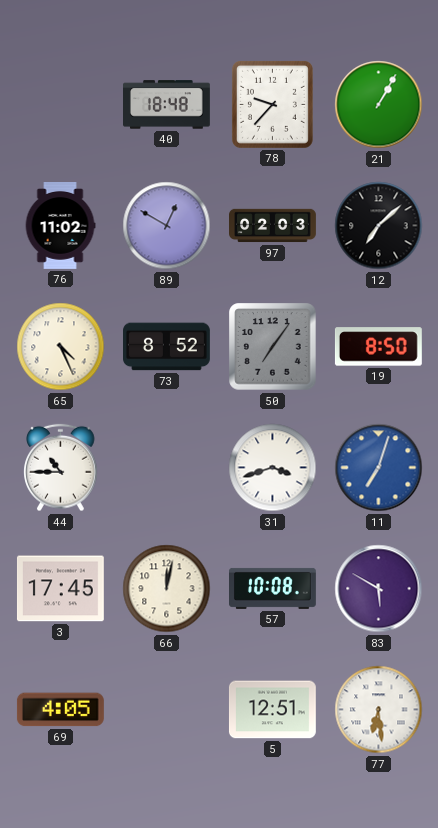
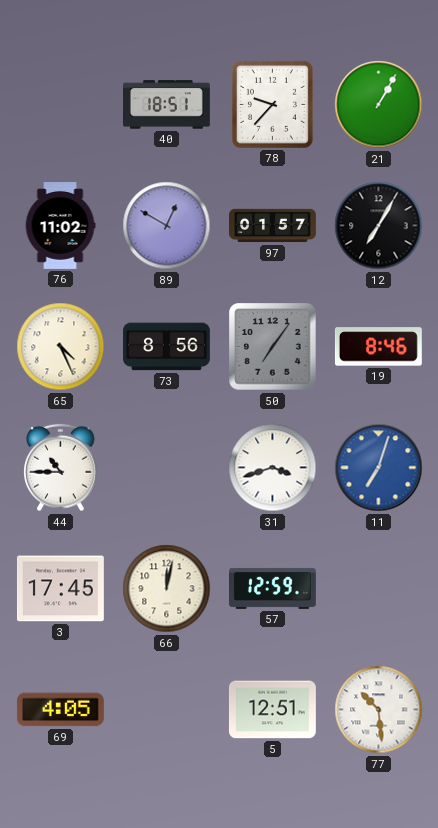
40: 18:48 -> 18:51
97: 02:03 -> 01:57
12: 7:08 -> 7:05
73: 8:52 -> 8:56
19: 8:50 -> 8:46
57: 10:08 -> 12:59
83: 5:50 -> none
77: 6:29 -> 10:29
